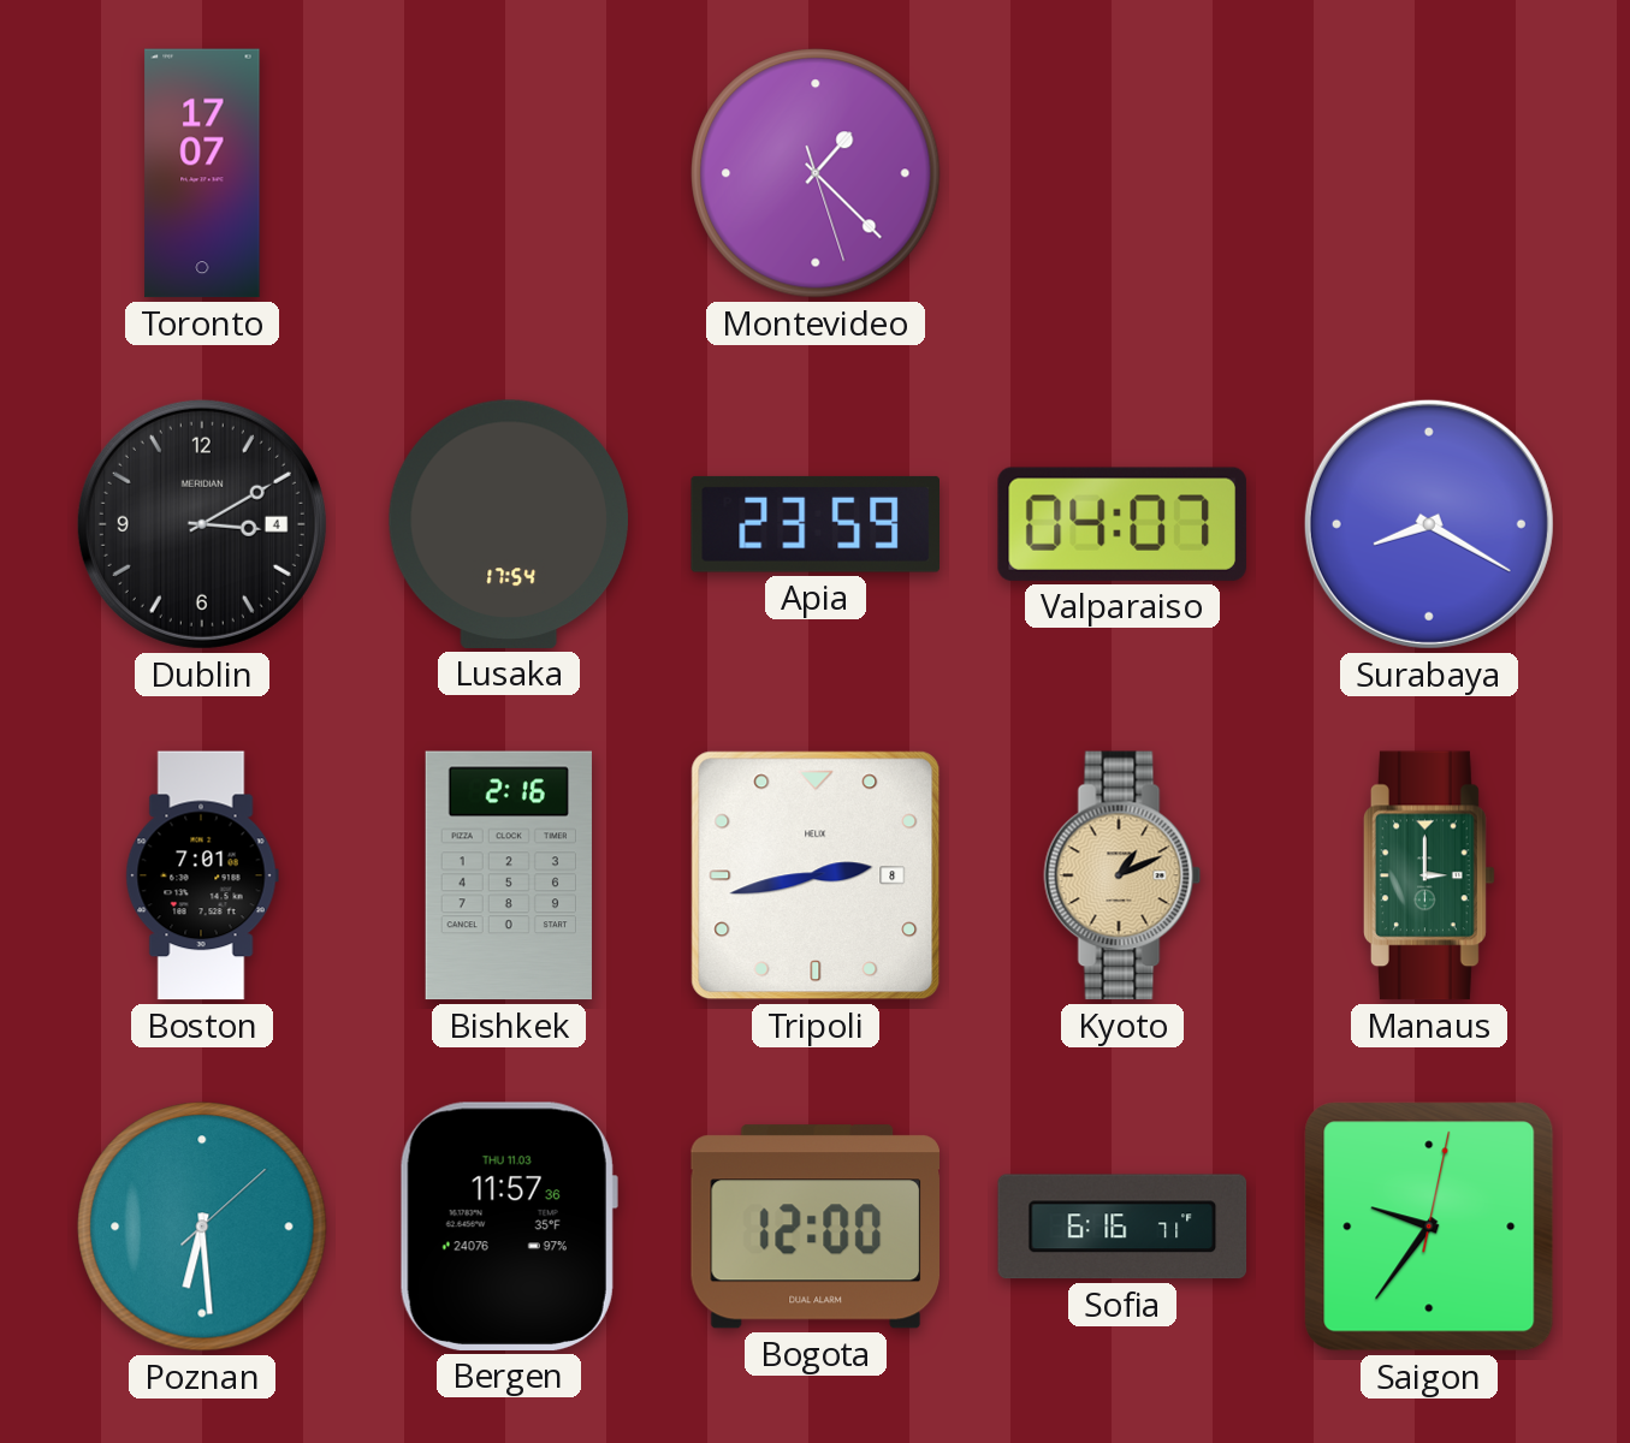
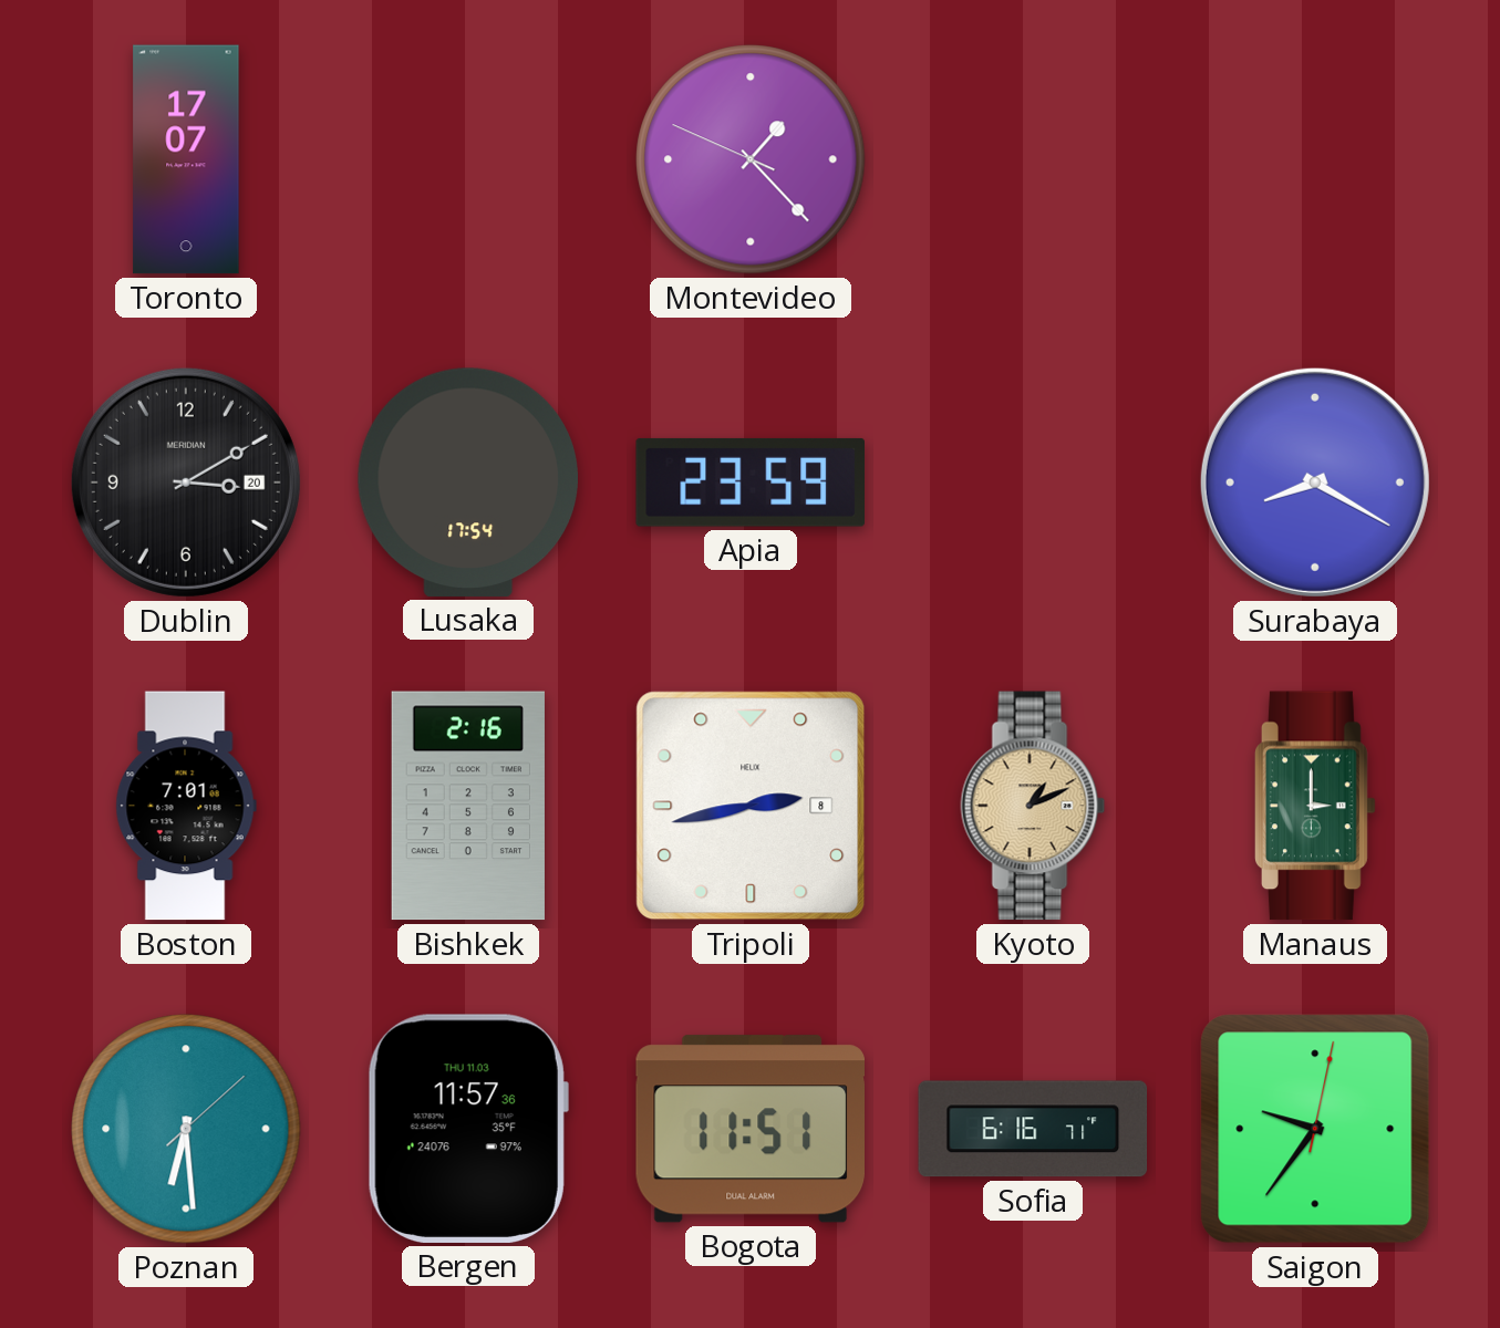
Montevideo: 1:22:27 -> 1:22:49
Dublin date: 4 -> 20
Valparaiso: 04:07 -> none
Bogota: 12:00 -> 11:51
